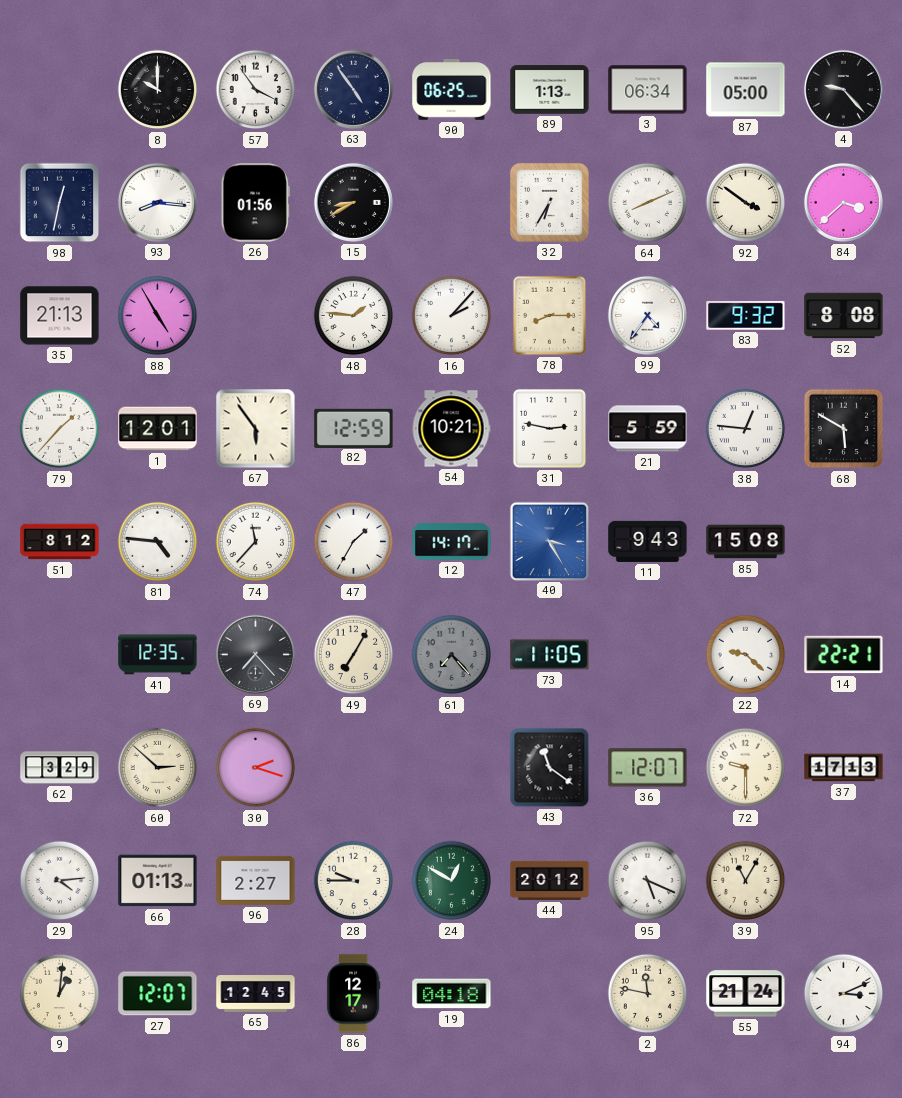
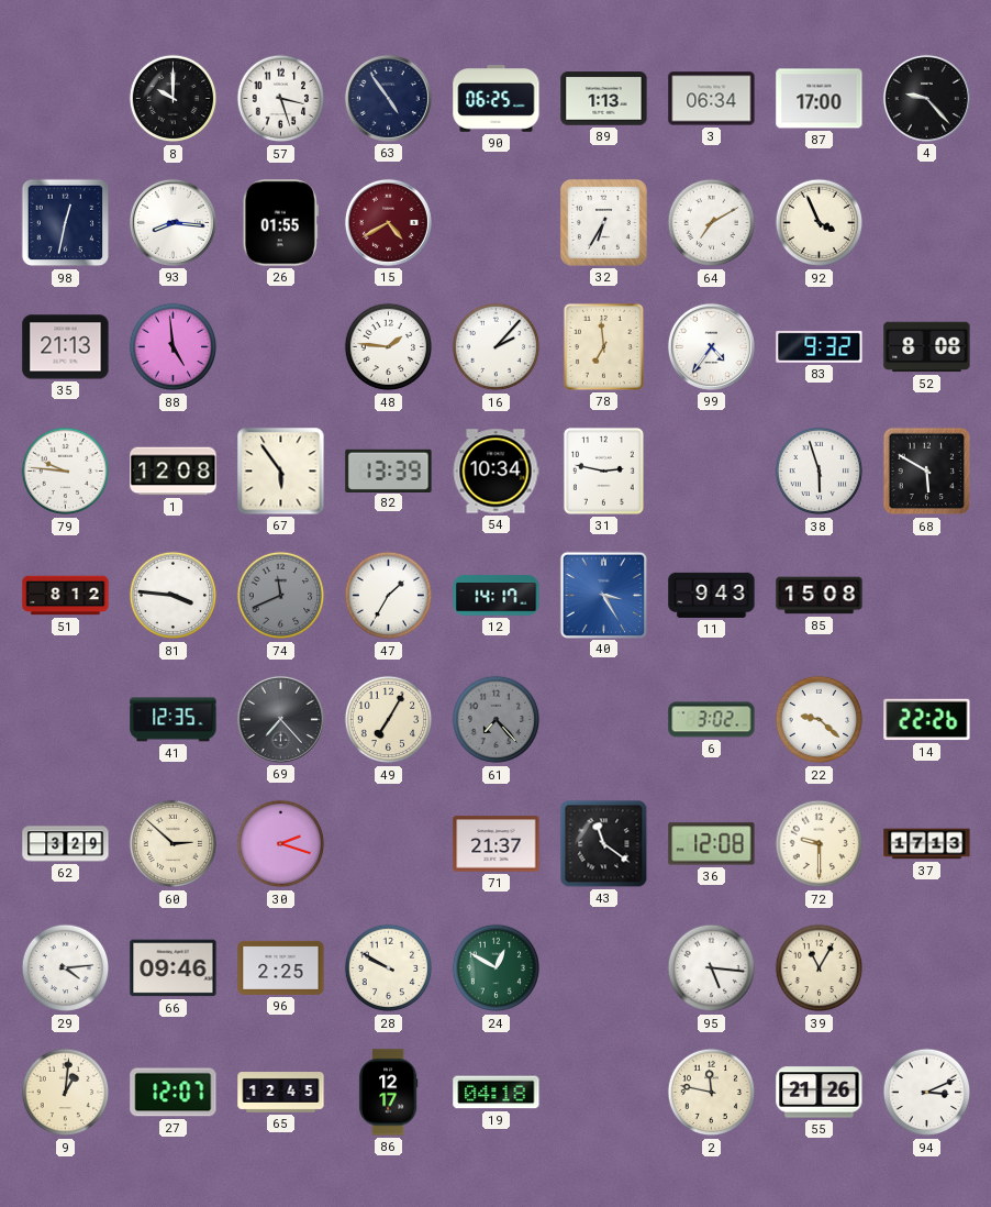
57: 3:54 -> 3:27
87: 05:00 -> 17:00
26: 01:56 -> 01:55
15: 8:40 -> 4:40
15 dial: black -> burgundy
64: 8:11 -> 7:10
92: 3:51 -> 3:56
84: 3:38 -> none
88: 4:55 -> 4:59
78: 8:15 -> 6:59
79: 1:37 -> 9:46
1: 12:01 -> 12:08
82: 12:59 -> 13:39
54: 10:21 -> 10:34
21: 5:59 -> none
38: 12:46 -> 5:57
81: 4:46 -> 3:46
74: 11:37 -> 11:41
74 dial: white -> grey
73: 11:05 -> none
6: none -> 3:02
14: 22:21 -> 22:26
71: none -> 21:37
36: 12:07 -> 12:08
66: 01:13 -> 09:46
96: 2:27 -> 2:25
28: 9:45 -> 9:50
44: 20:12 -> none
95: 5:19 -> 5:16
55: 21:24 -> 21:26
